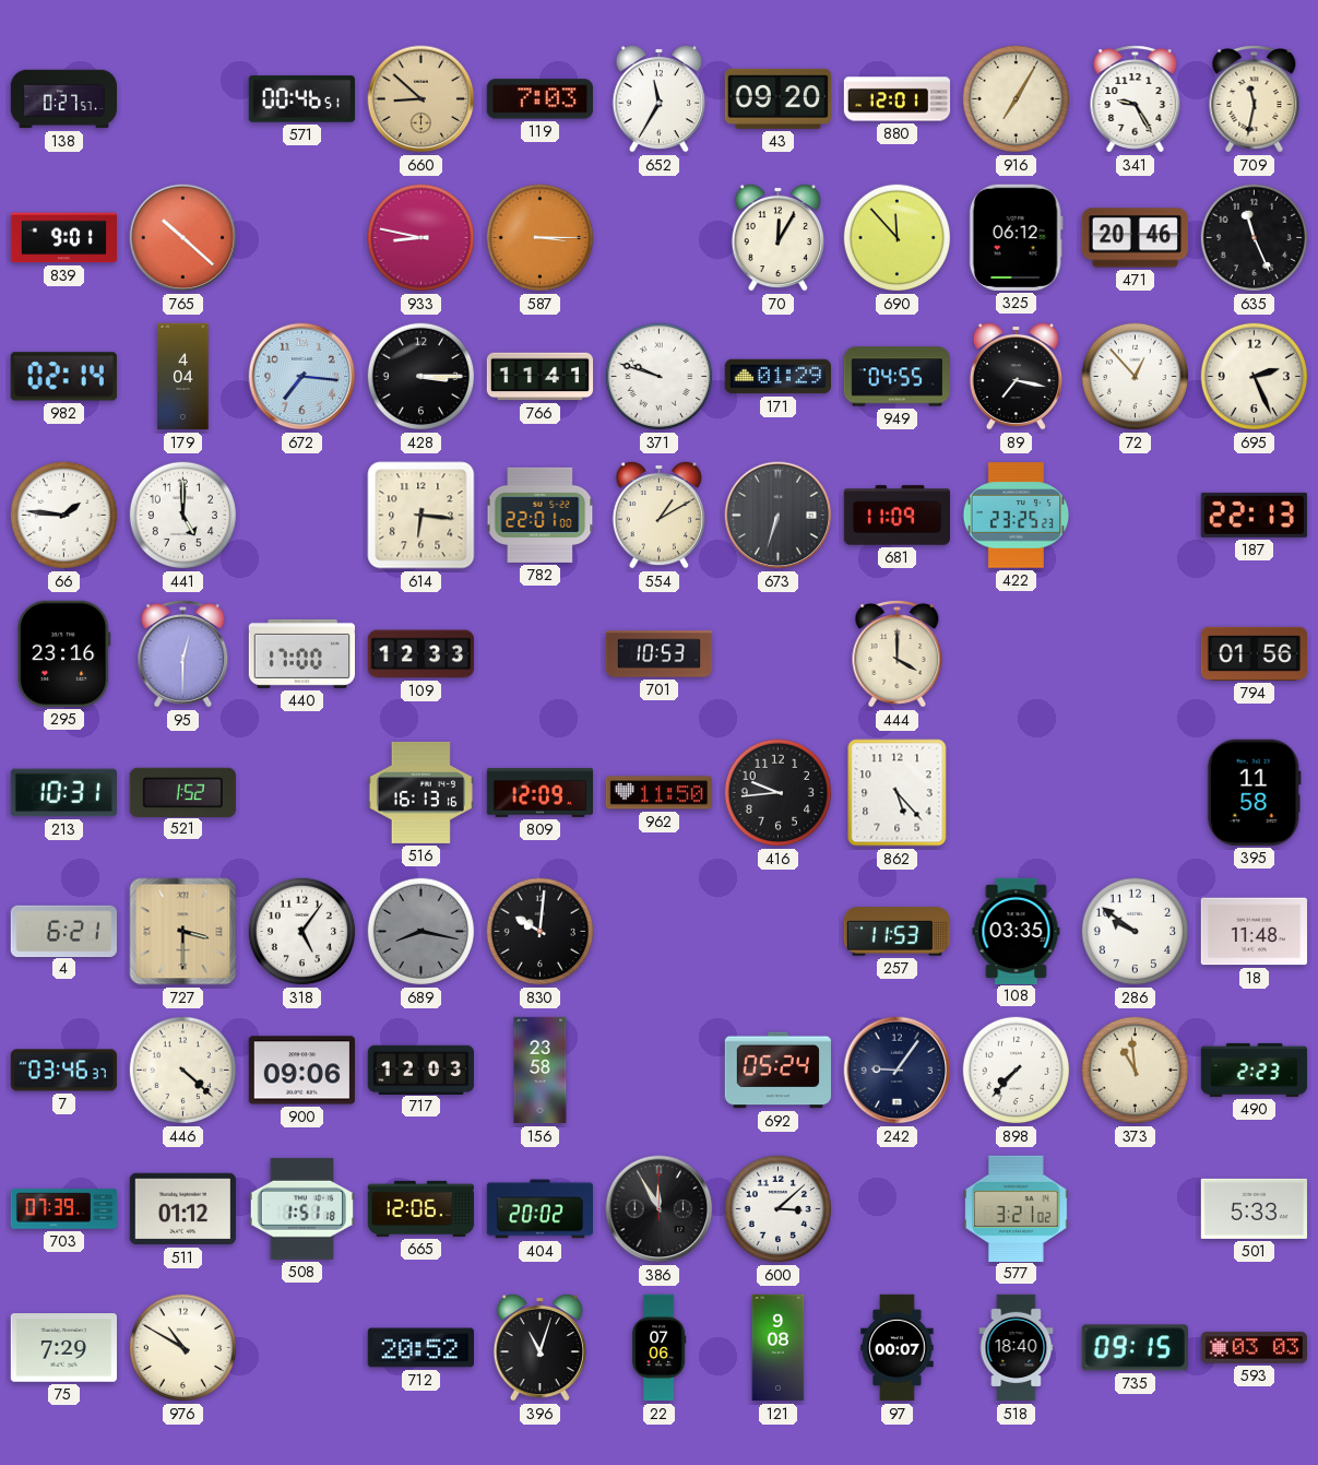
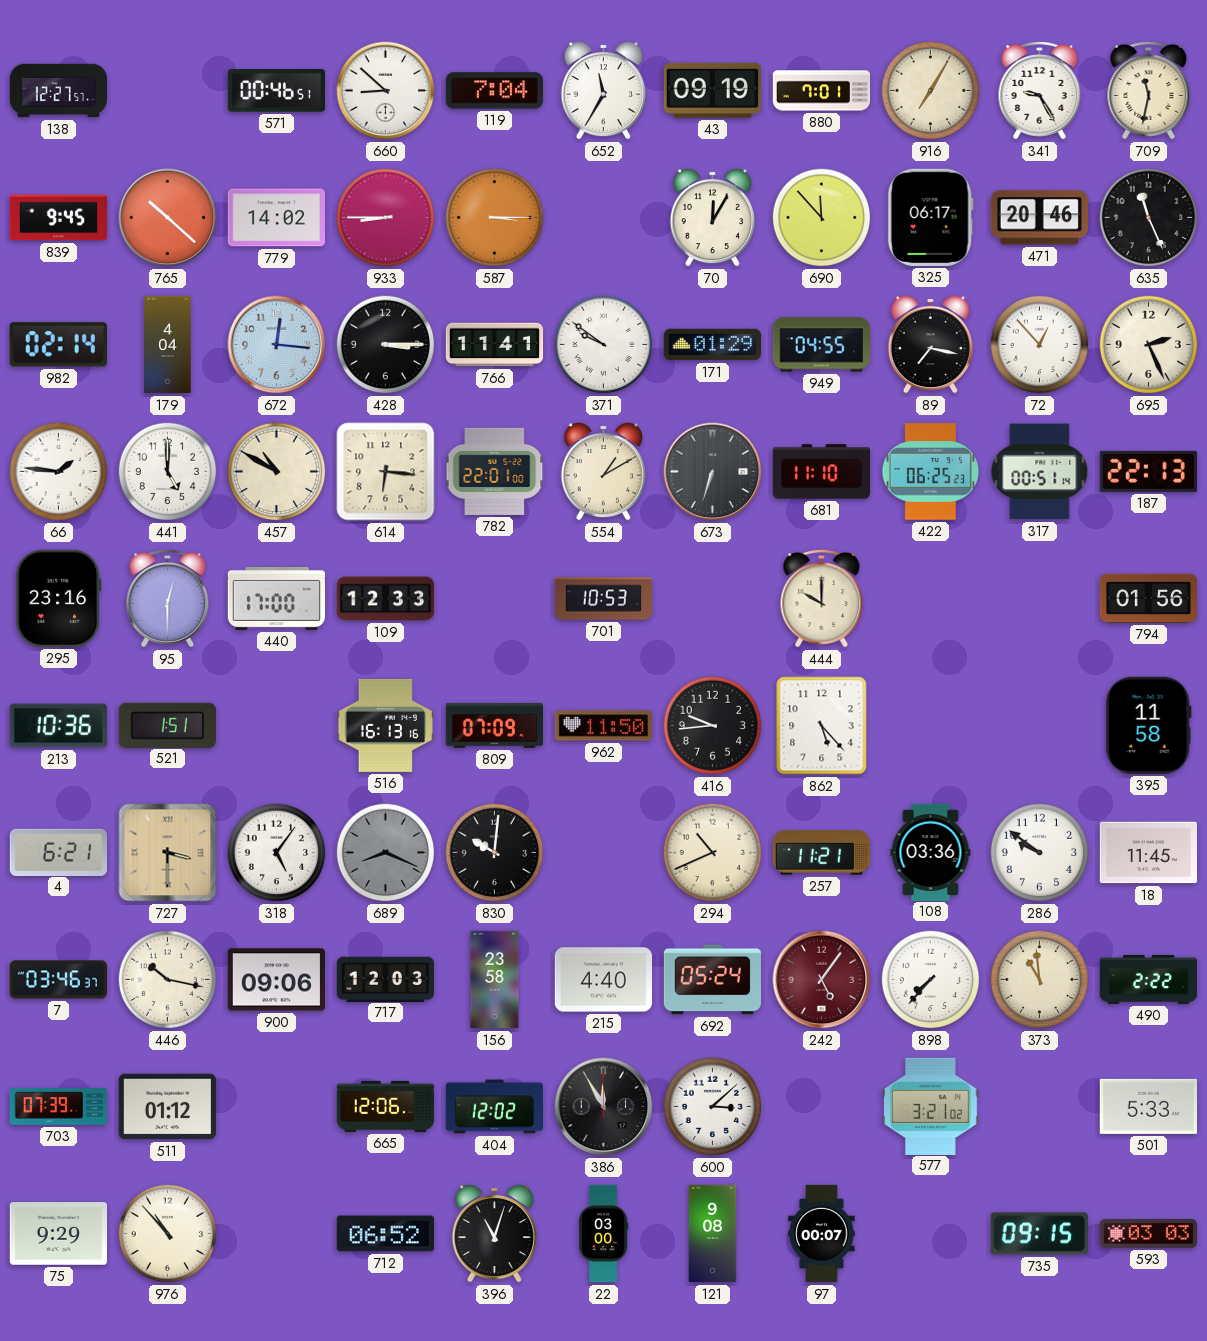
138: 0:27 -> 12:27
660 dial: champagne -> white
119: 7:03 -> 7:04
43: 09:20 -> 09:19
880: 12:01 -> 7:01
839: 9:01 -> 9:45
779: none -> 14:02
933: 8:47 -> 8:45
325: 06:12 -> 06:17
672: 7:16 -> 12:16
371: 9:48 -> 9:51
457: none -> 10:50
681: 11:09 -> 11:10
422: 23:25 -> 06:25
317: none -> 00:51
444: 4:00 -> 10:00
213: 10:31 -> 10:36
521: 1:52 -> 1:51
809: 12:09 -> 07:09
689: 8:17 -> 8:19
294: none -> 10:41
257: 11:53 -> 11:21
108: 03:35 -> 03:36
18: 11:48 -> 11:45
446: 4:22 -> 10:17
215: none -> 4:40
242: 9:06 -> 5:06
242 dial: navy -> burgundy
490: 2:23 -> 2:22
508: 1:51 -> none
404: 20:02 -> 12:02
75: 7:29 -> 9:29
976: 10:50 -> 10:53
712: 20:52 -> 06:52
22: 07:06 -> 03:00
518: 18:40 -> none
